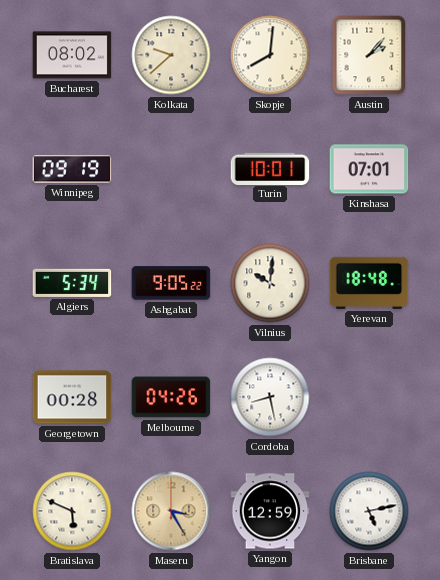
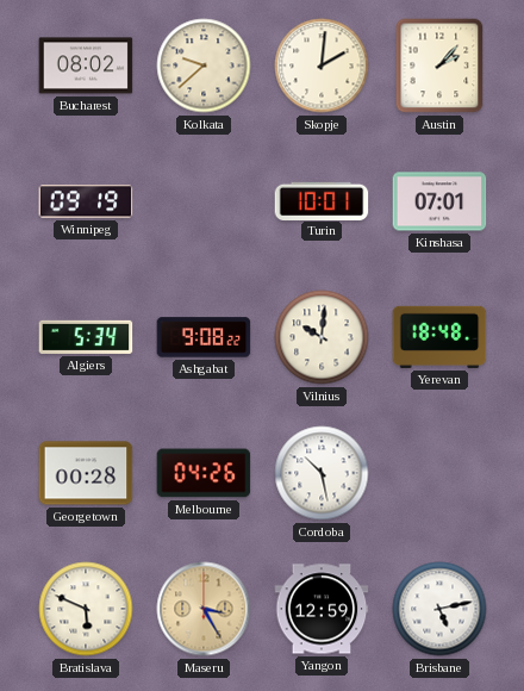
Skopje: 8:01 -> 2:01
Ashgabat: 9:05 -> 9:08
Cordoba: 8:28 -> 10:28
